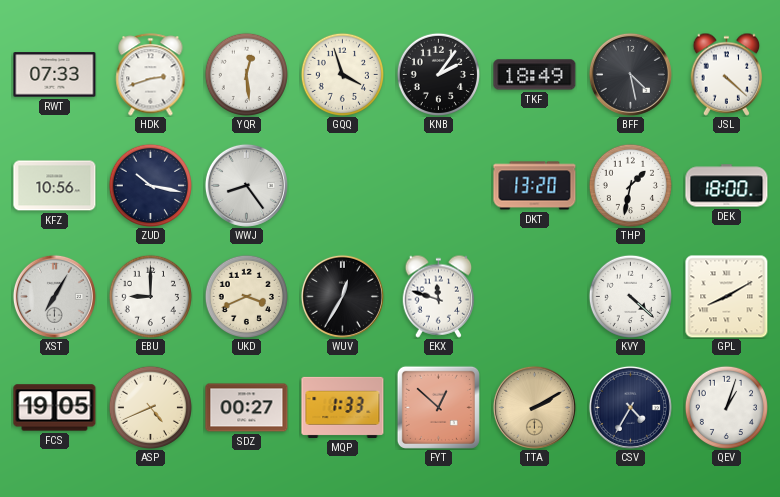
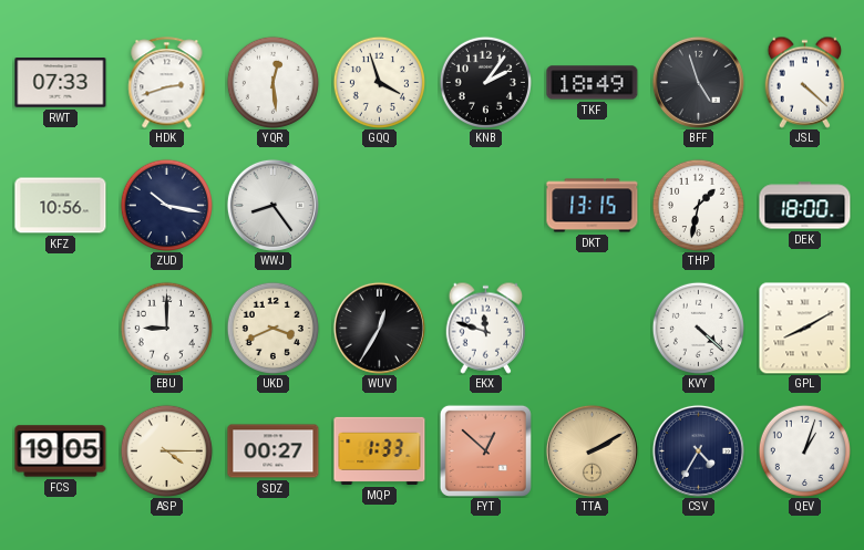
BFF: 4:28 -> 4:57
DKT: 13:20 -> 13:15
XST: 7:05 -> none
ASP: 4:41 -> 4:15
